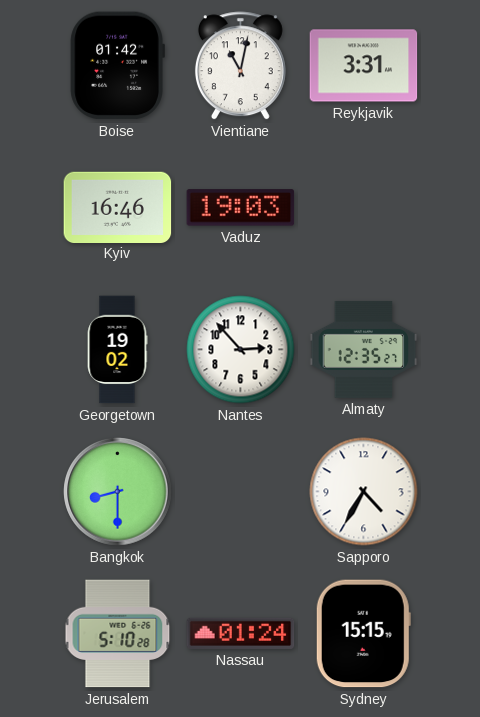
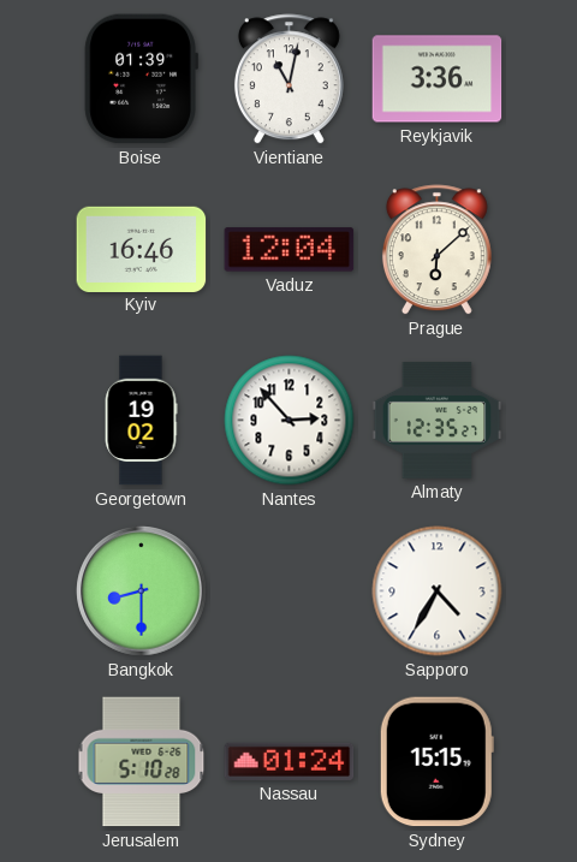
Boise: 01:42 -> 01:39
Reykjavik: 3:31 -> 3:36
Vaduz: 19:03 -> 12:04
Prague: none -> 6:08
